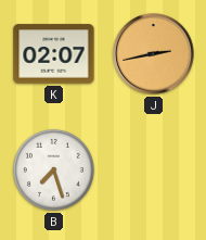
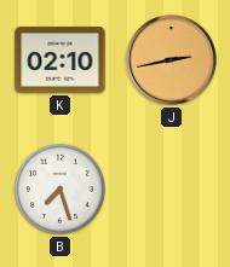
K: 02:07 -> 02:10
